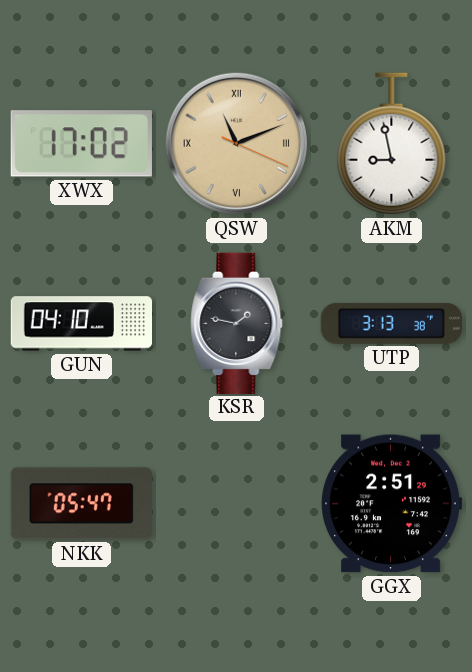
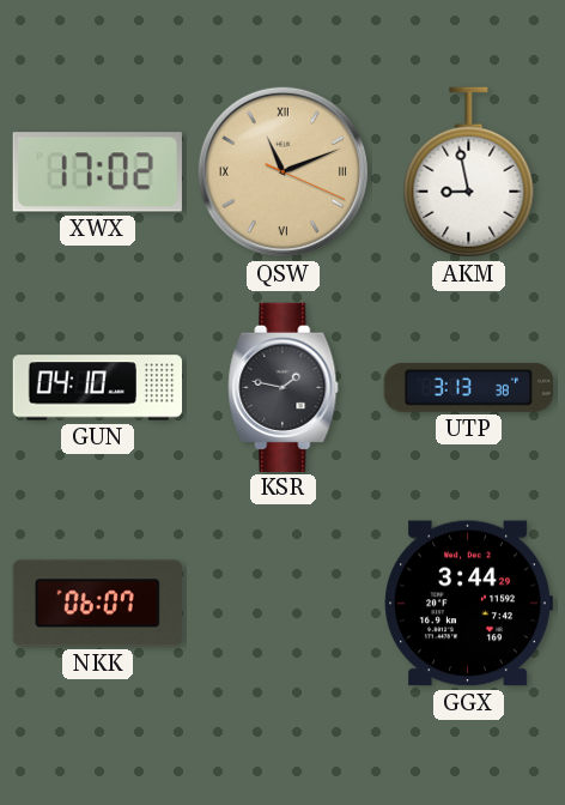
NKK: 05:47 -> 06:07
GGX: 2:51 -> 3:44
